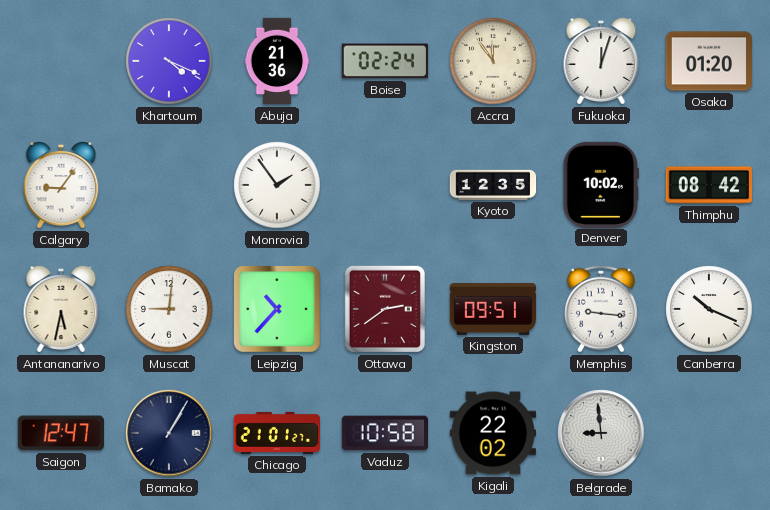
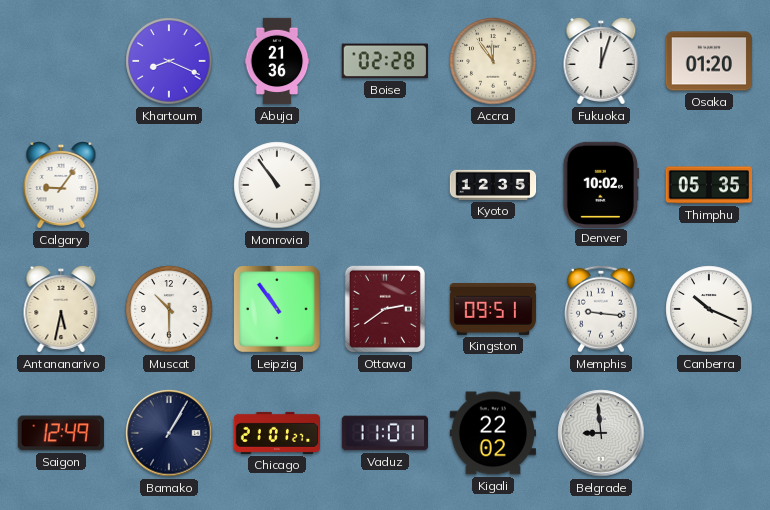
Khartoum: 4:19 -> 8:19
Boise: 02:24 -> 02:28
Monrovia: 1:54 -> 10:54
Thimphu: 08:42 -> 05:35
Muscat: 9:01 -> 10:30
Leipzig: 10:37 -> 10:54
Saigon: 12:47 -> 12:49
Vaduz: 10:58 -> 11:01
